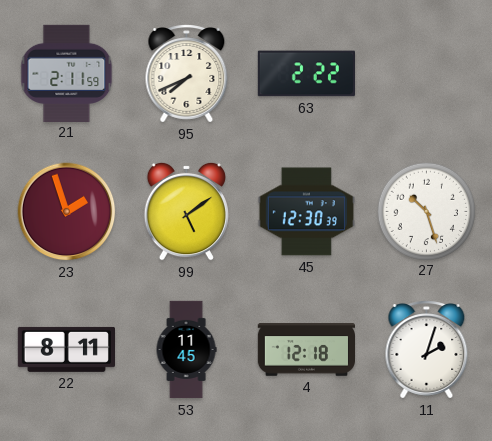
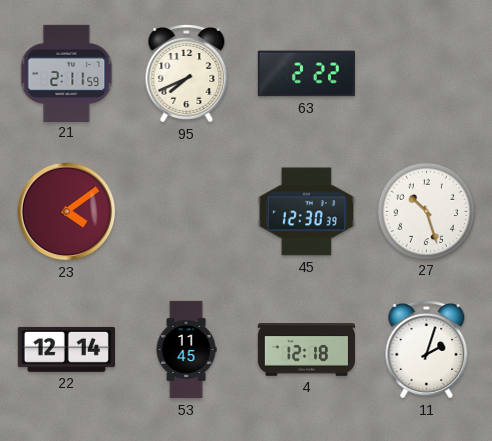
23: 1:57 -> 4:09
99: 5:09 -> none
22: 8:11 -> 12:14
